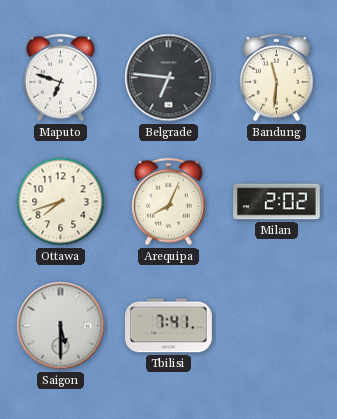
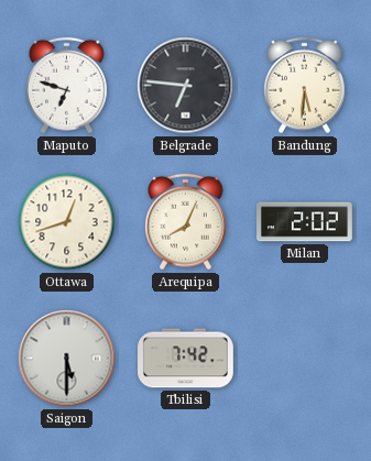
Bandung: 11:31 -> 5:31
Ottawa: 7:42 -> 12:42
Tbilisi: 7:41 -> 7:42
